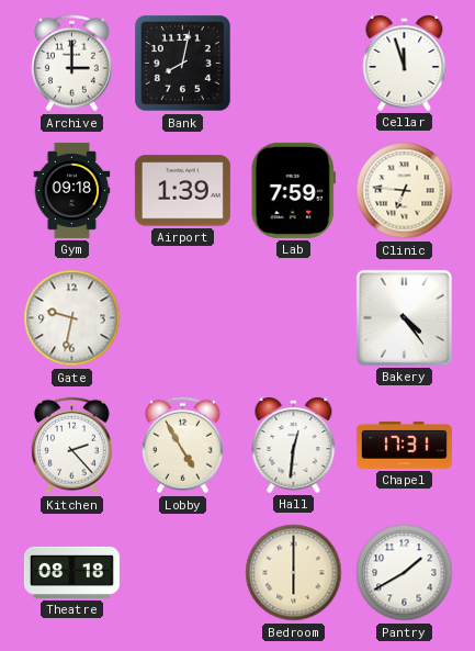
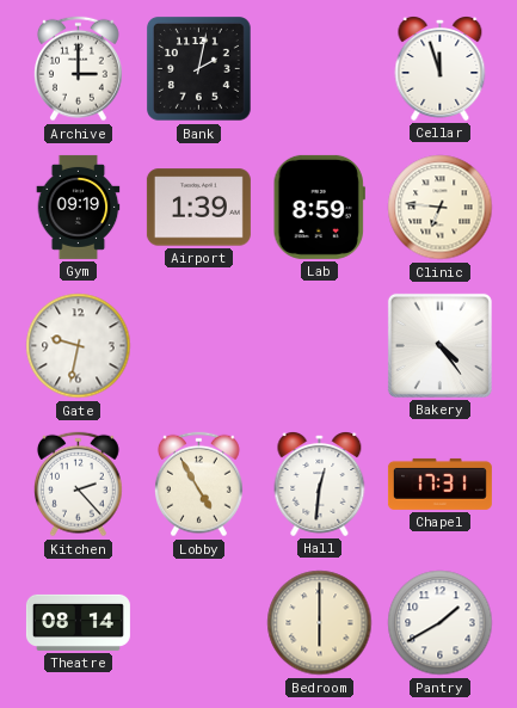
Bank: 8:02 -> 2:02
Gym: 09:18 -> 09:19
Lab: 7:59 -> 8:59
Theatre: 08:18 -> 08:14
